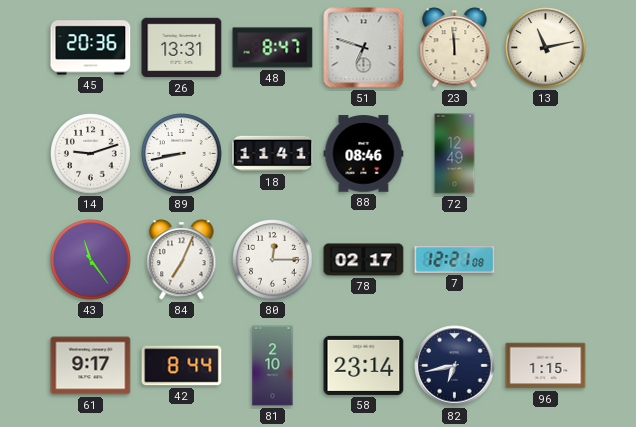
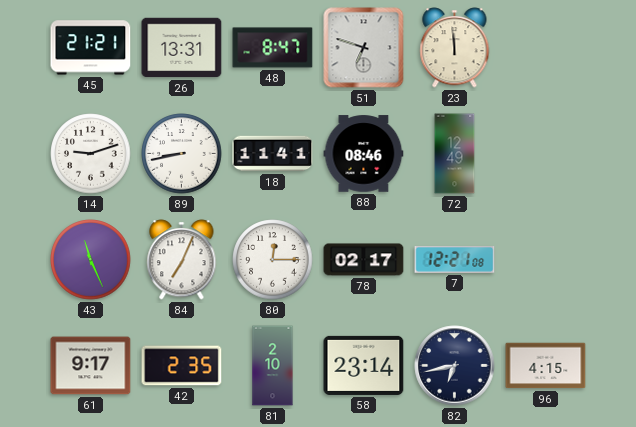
45: 20:36 -> 21:21
13: 11:13 -> none
43: 11:24 -> 11:26
42: 8:44 -> 2:35
96: 1:15 -> 4:15
